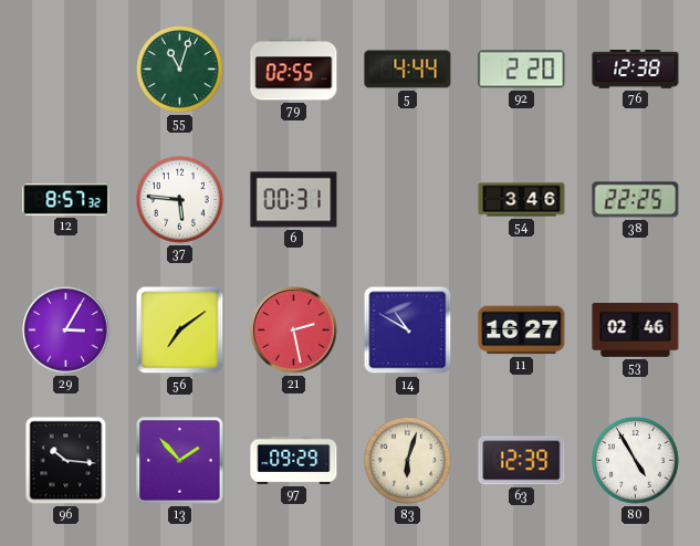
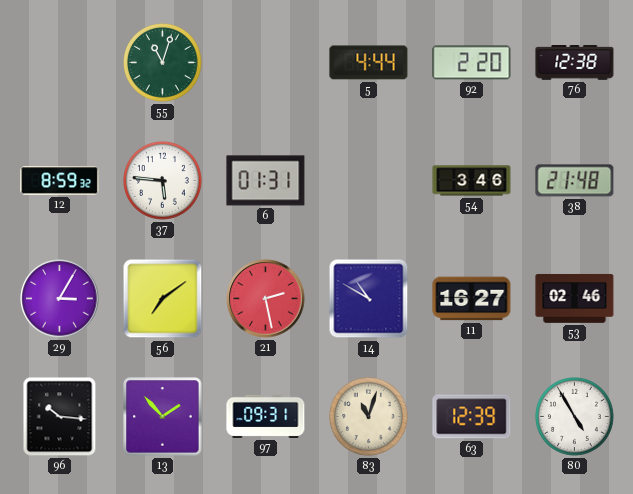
79: 02:55 -> none
12: 8:57 -> 8:59
6: 00:31 -> 01:31
38: 22:25 -> 21:48
97: 09:29 -> 09:31
83: 6:03 -> 11:03
